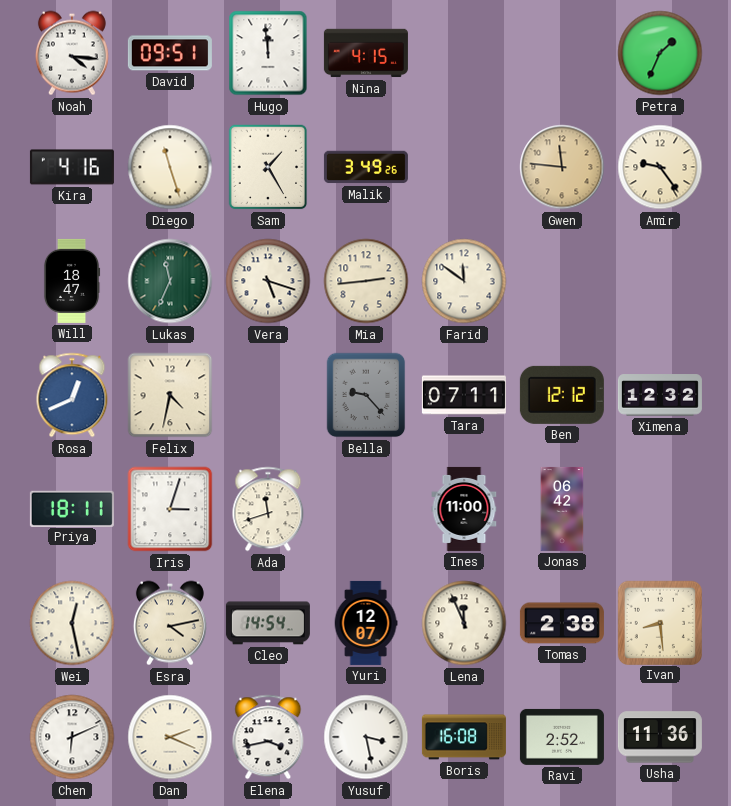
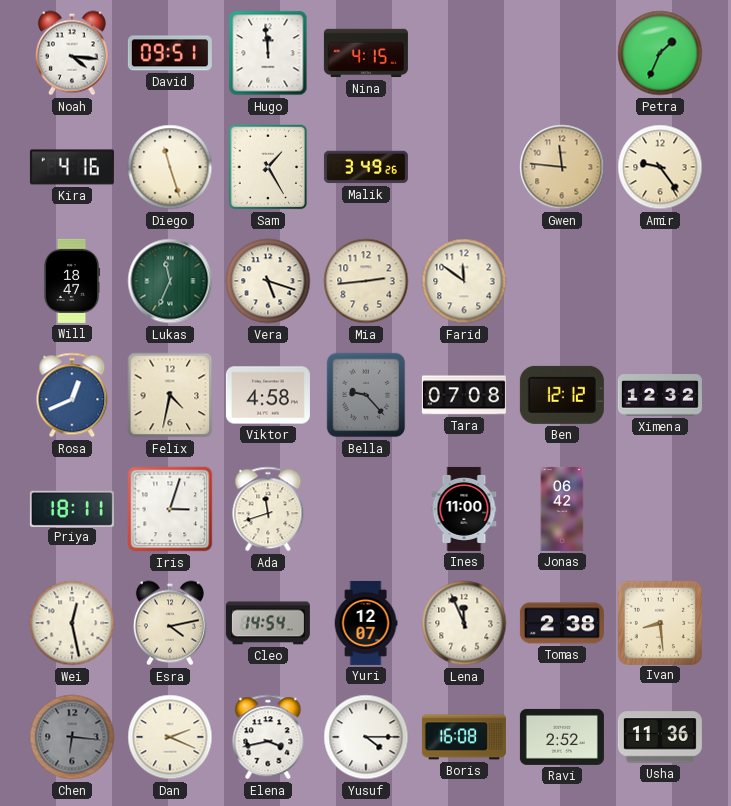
Viktor: none -> 4:58
Tara: 07:11 -> 07:08
Chen: 6:11 -> 6:16
Chen dial: white -> grey
Yusuf: 3:28 -> 4:15
